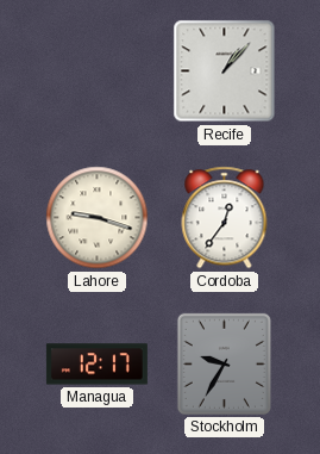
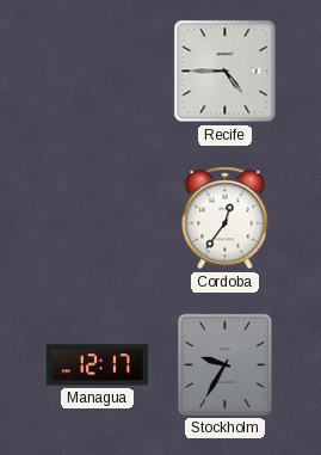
Recife: 1:07 -> 4:45
Lahore: 9:18 -> none
